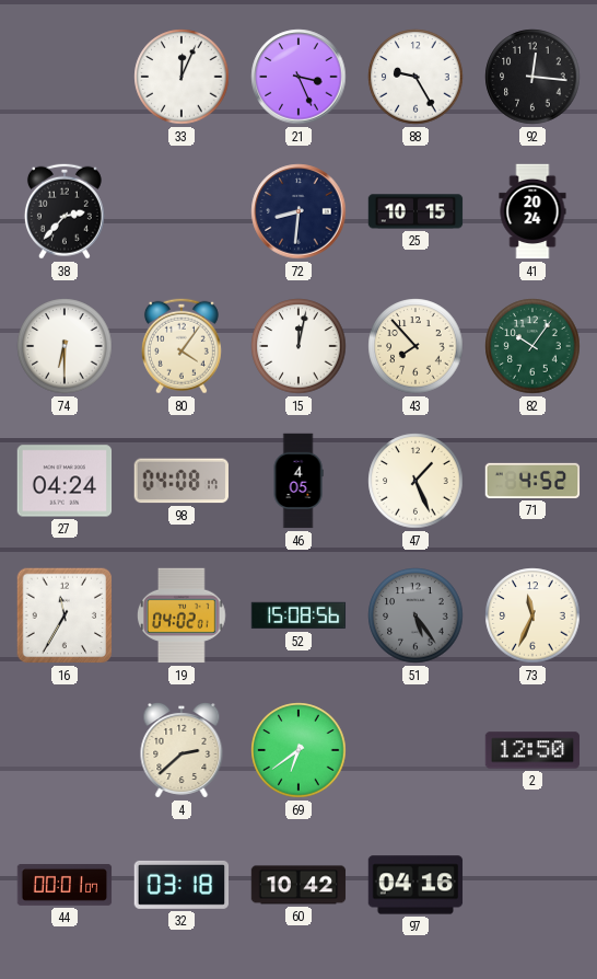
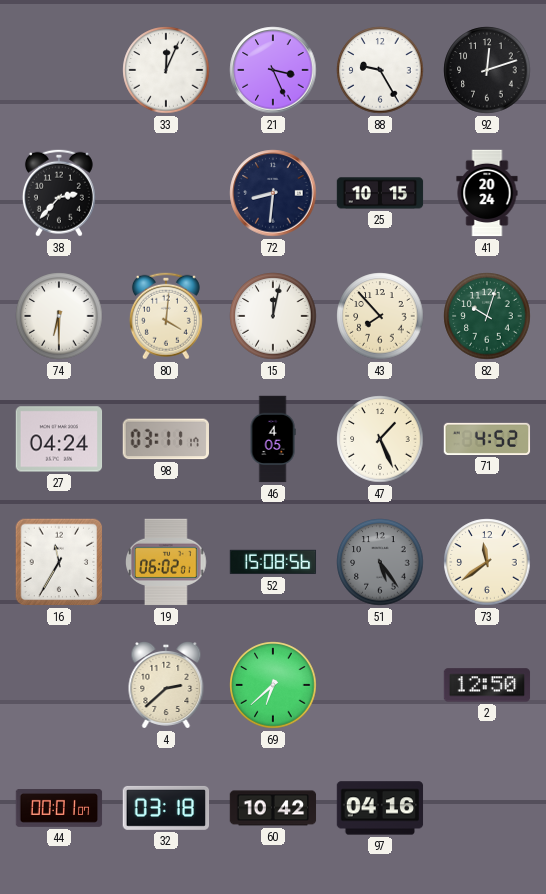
92: 12:16 -> 12:12
80: 4:06 -> 4:01
82: 10:06 -> 10:03
98: 04:08 -> 03:11
19: 04:02 -> 06:02
73: 11:34 -> 11:39
69: 6:39 -> 6:38
